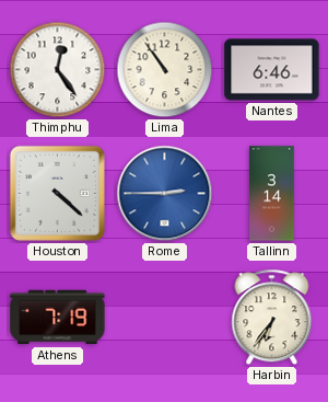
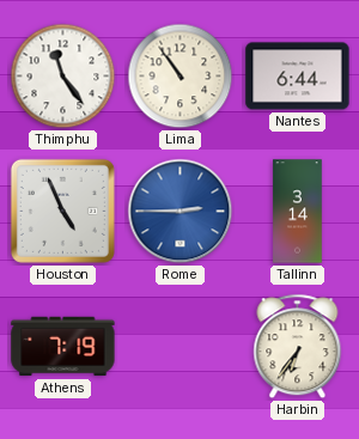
Thimphu: 12:24 -> 11:24
Nantes: 6:46 -> 6:44
Houston: 4:22 -> 4:56
